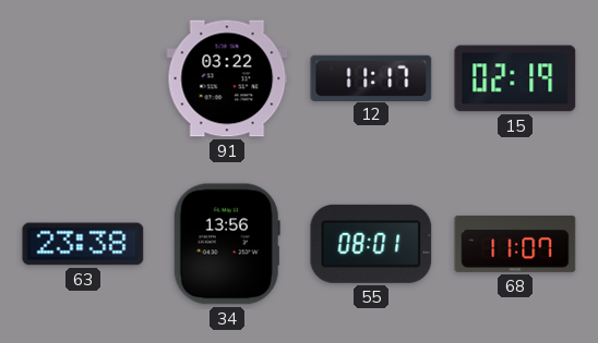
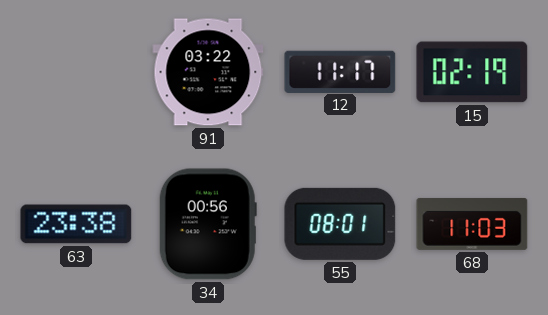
34: 13:56 -> 00:56
68: 11:07 -> 11:03
